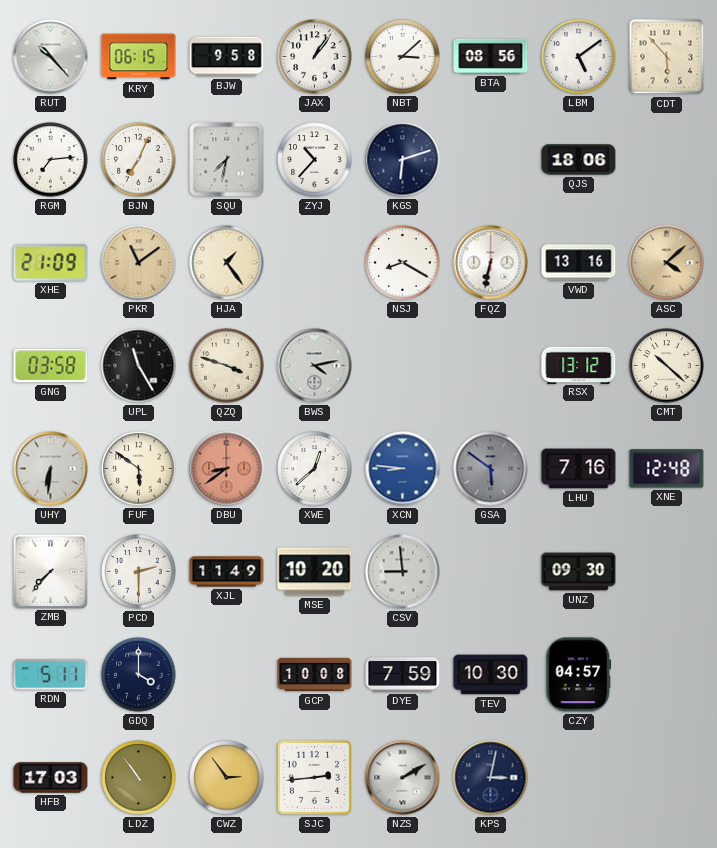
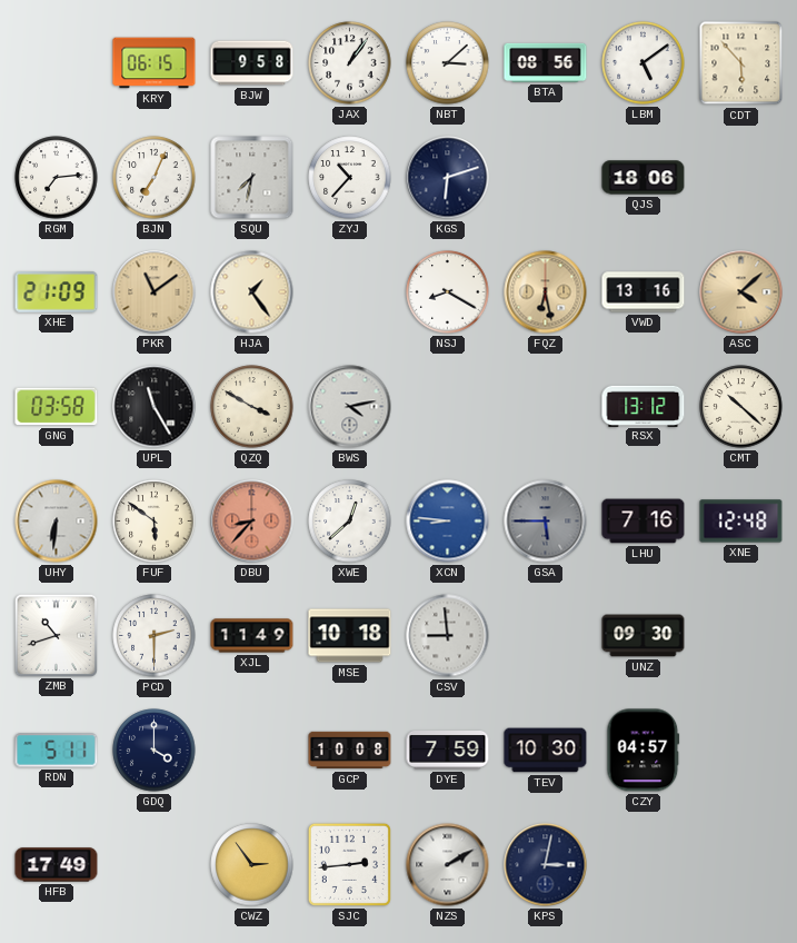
RUT: 10:23 -> none
FQZ: 6:32 -> 6:28
FQZ dial: white -> champagne
QZQ: 3:48 -> 3:50
DBU: 8:39 -> 8:37
GSA: 5:51 -> 5:45
ZMB: 7:37 -> 10:42
MSE: 10:20 -> 10:18
HFB: 17:03 -> 17:49
LDZ: 10:54 -> none
